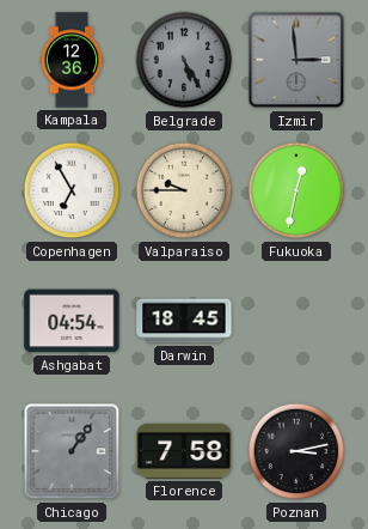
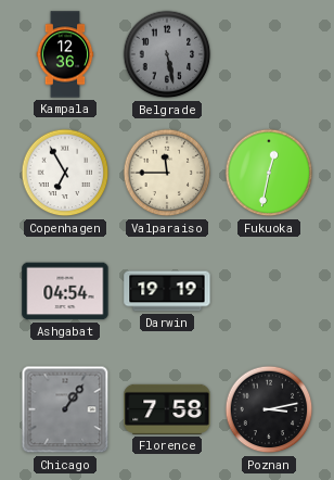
Belgrade: 5:25 -> 5:28
Izmir: 2:59 -> none
Valparaiso: 9:45 -> 11:45
Darwin: 18:45 -> 19:19
